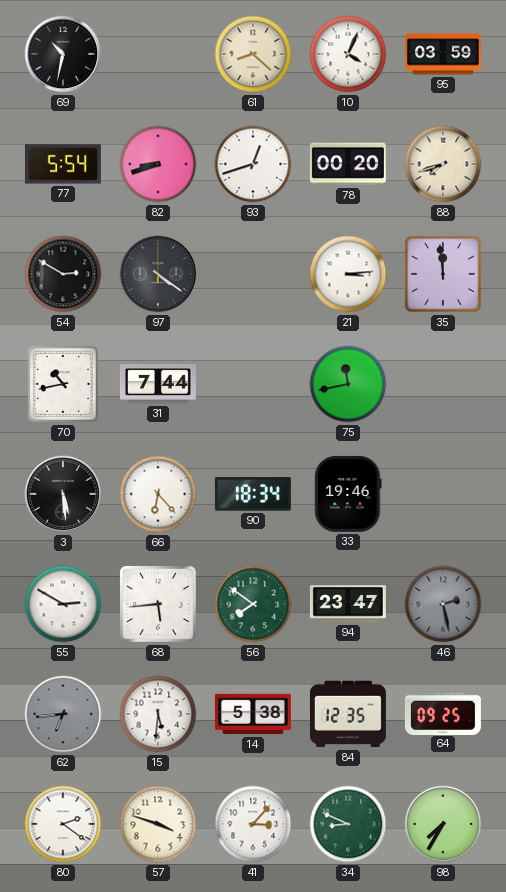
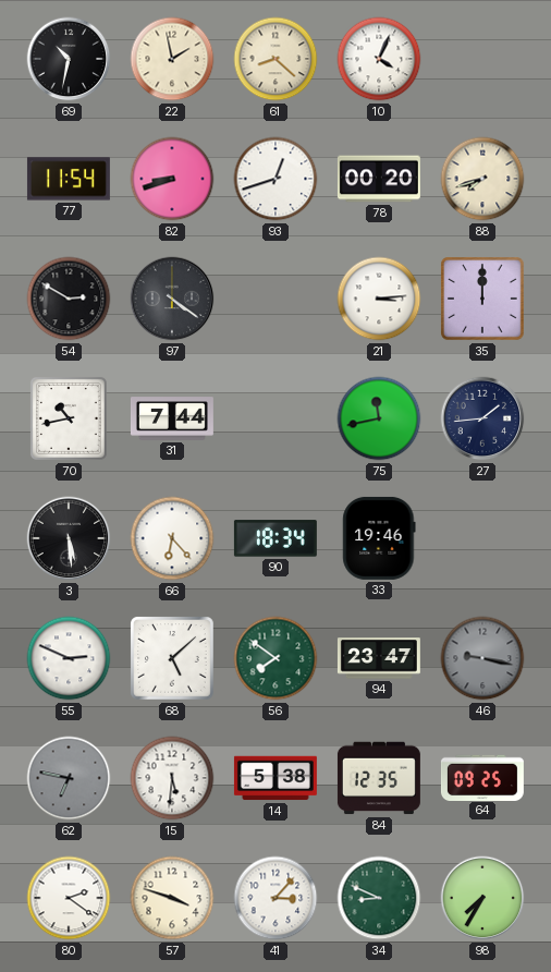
22: none -> 1:58
95: 03:59 -> none
77: 5:54 -> 11:54
35: 11:59 -> 12:00
27: none -> 1:44
55: 2:50 -> 2:49
68: 5:44 -> 5:08
46: 2:28 -> 9:17
62: 6:44 -> 6:47
